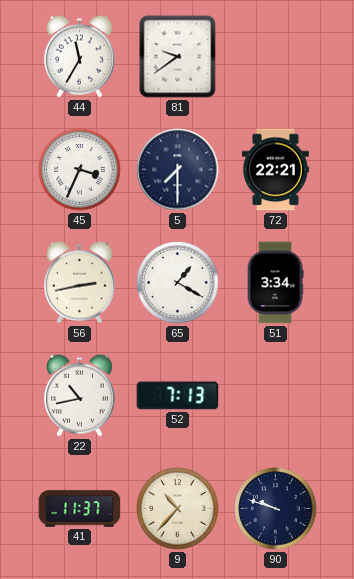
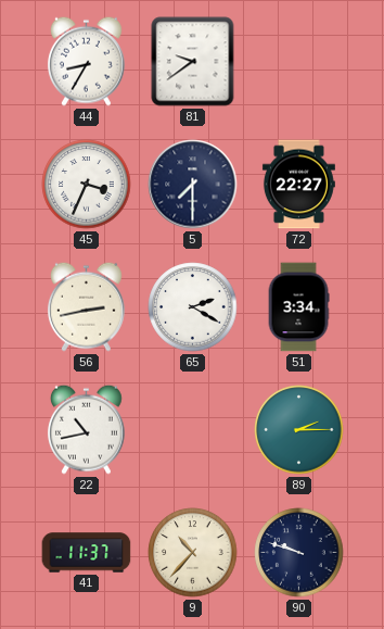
44: 11:35 -> 8:35
72: 22:21 -> 22:27
65: 1:20 -> 2:20
52: 7:13 -> none
89: none -> 2:15
